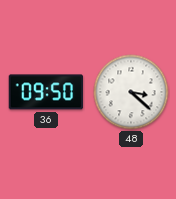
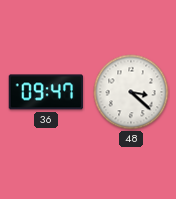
36: 09:50 -> 09:47
